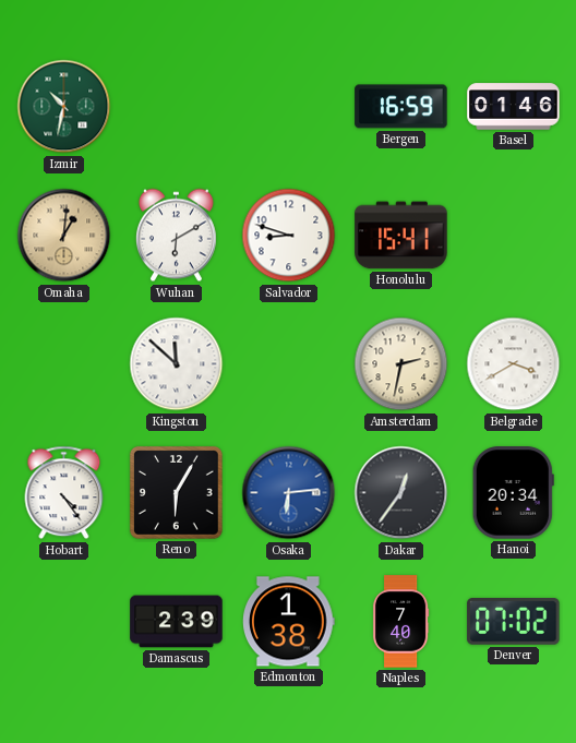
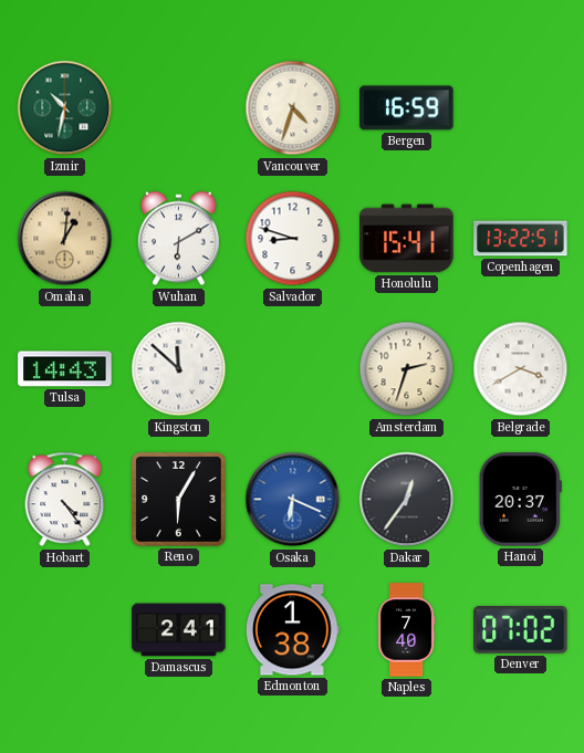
Vancouver: none -> 4:33
Basel: 01:46 -> none
Copenhagen: none -> 13:22
Tulsa: none -> 14:43
Amsterdam: 2:32 -> 2:33
Osaka: 6:14 -> 6:19
Hanoi: 20:34 -> 20:37
Damascus: 2:39 -> 2:41
